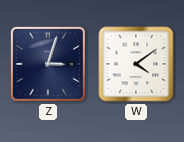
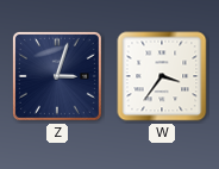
W: 4:09 -> 3:36
